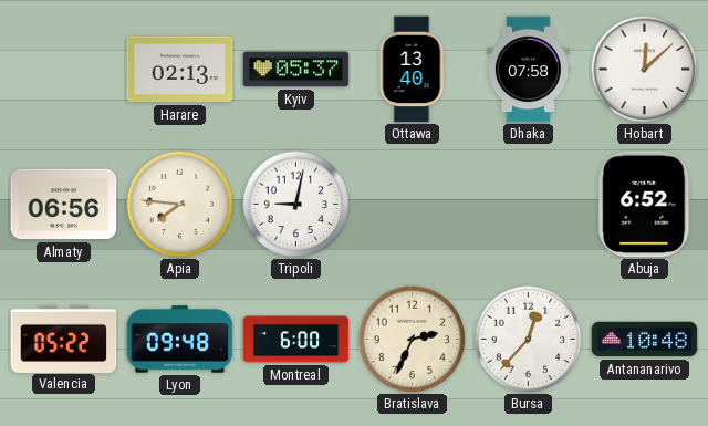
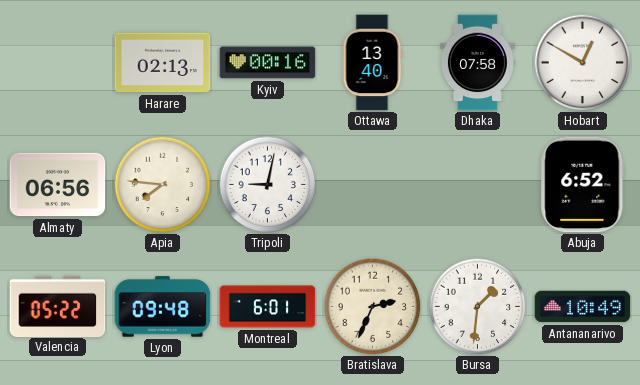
Kyiv: 05:37 -> 00:16
Hobart: 12:08 -> 12:50
Montreal: 6:00 -> 6:01
Bursa: 12:37 -> 1:31
Antananarivo: 10:48 -> 10:49
